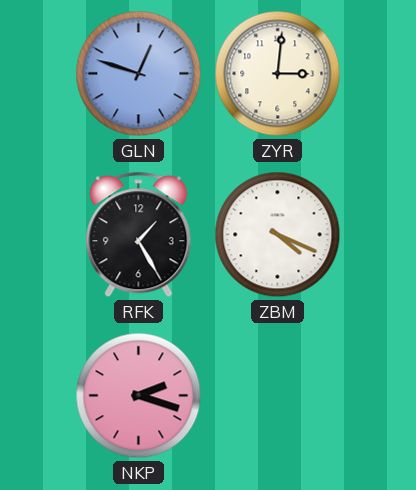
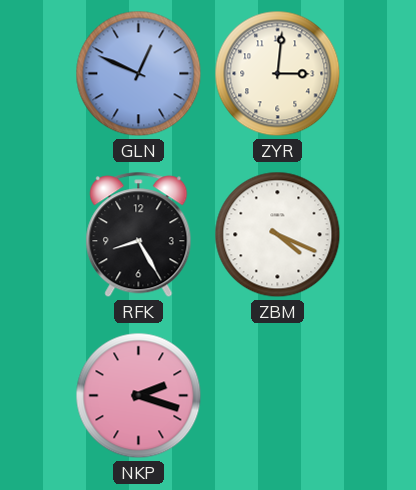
GLN: 12:48 -> 12:49
RFK: 1:25 -> 8:25
